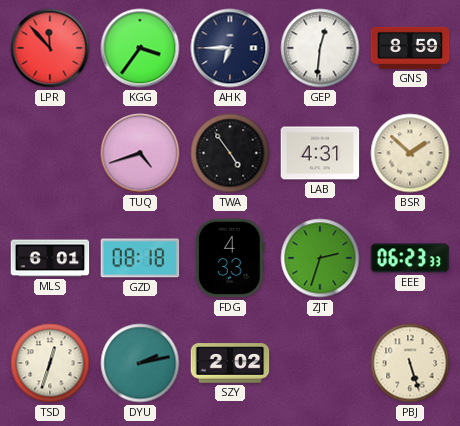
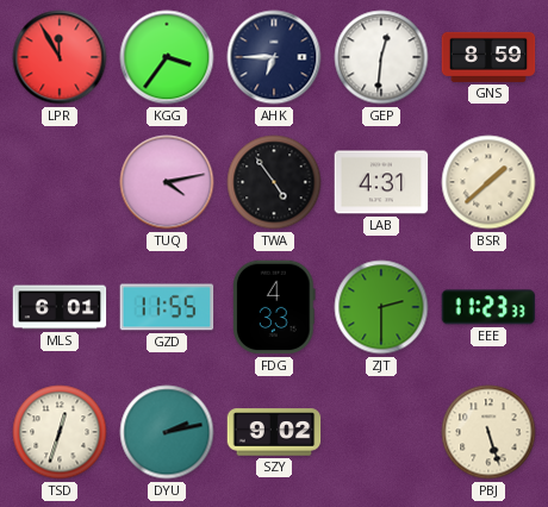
LPR: 11:53 -> 11:55
TUQ: 4:42 -> 4:13
BSR: 1:52 -> 1:38
GZD: 08:18 -> 11:55
ZJT: 2:33 -> 2:30
EEE: 06:23 -> 11:23
SZY: 2:02 -> 9:02
